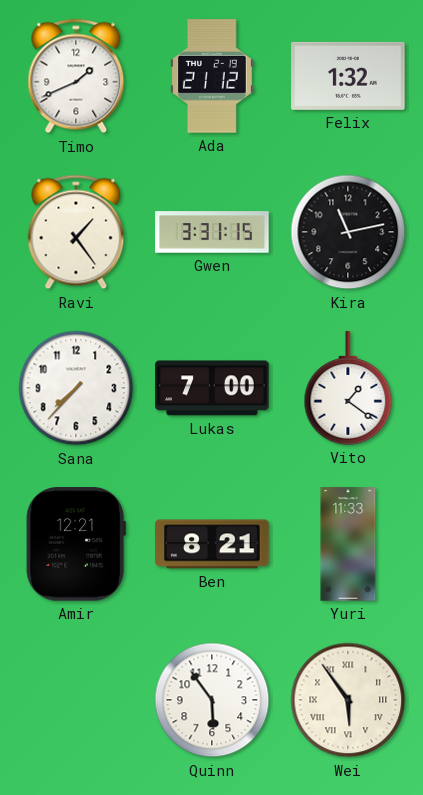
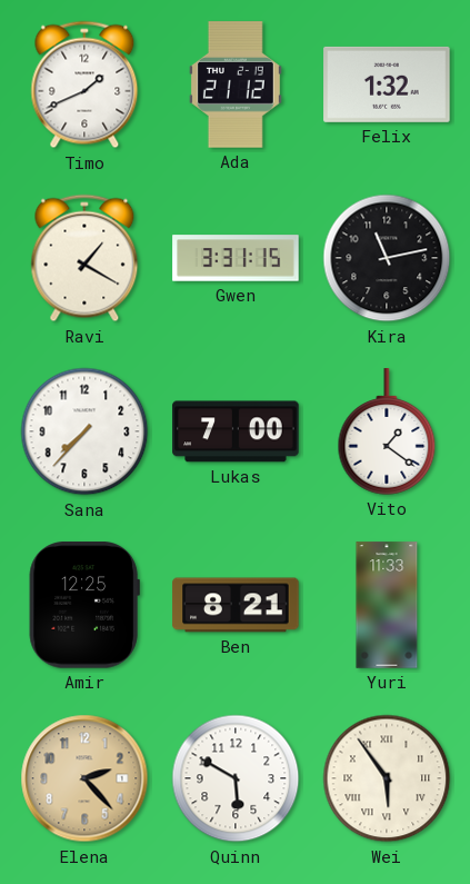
Ravi: 1:24 -> 1:20
Amir: 12:21 -> 12:25
Elena: none -> 2:23
Quinn: 5:54 -> 5:50
